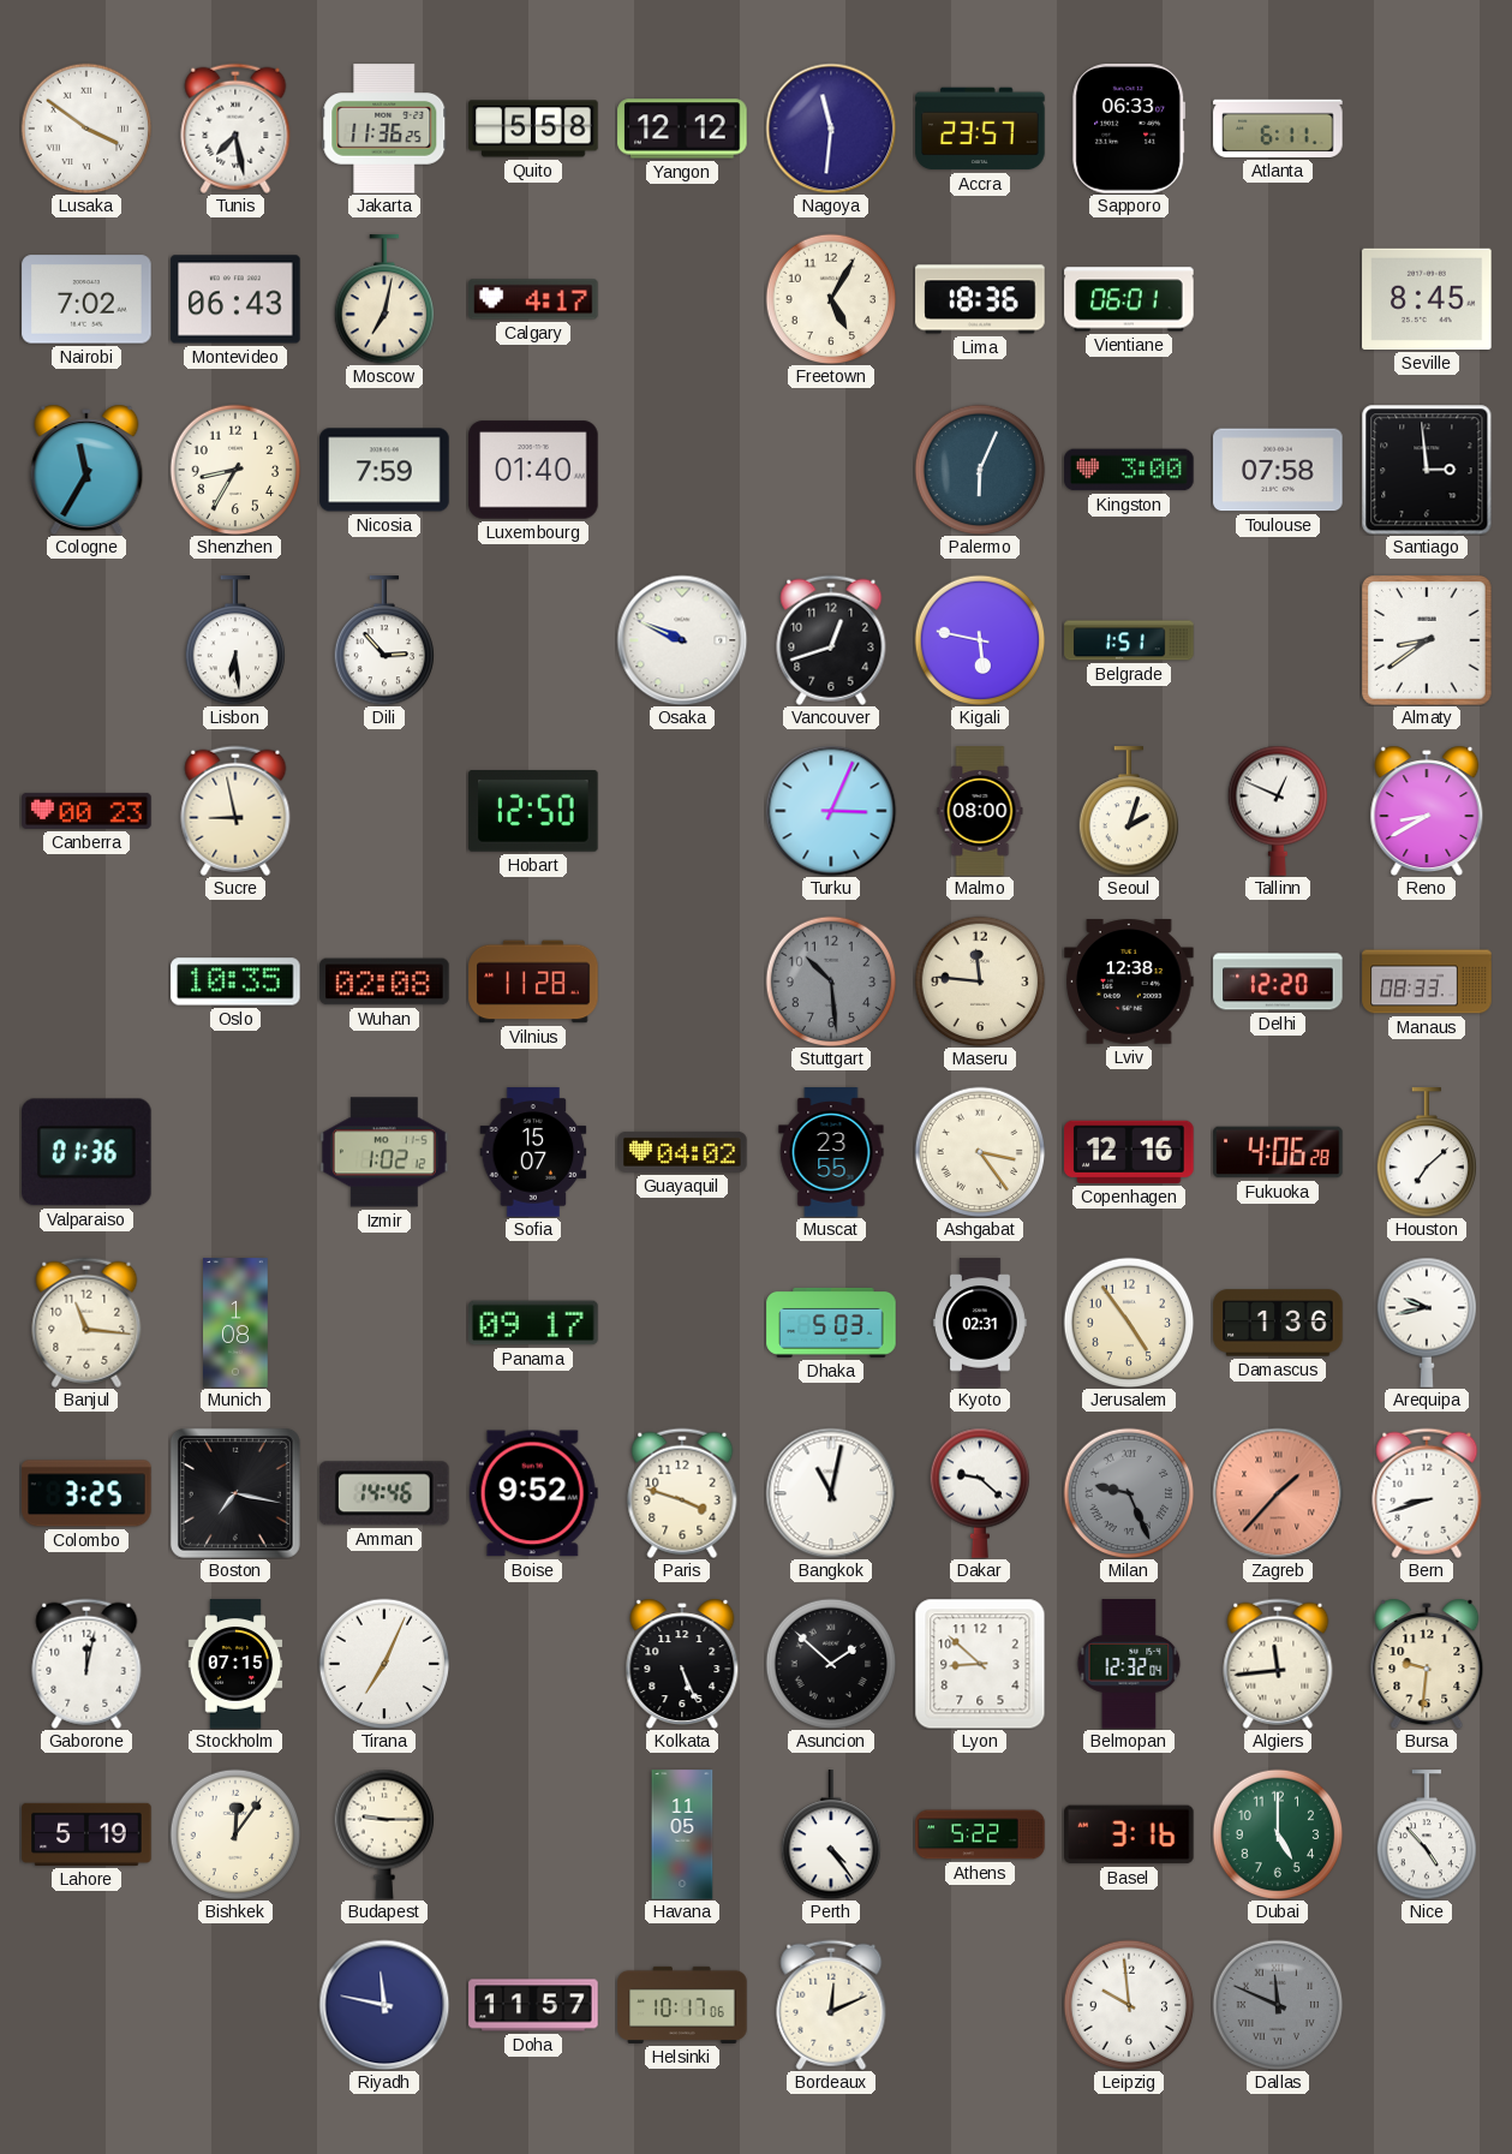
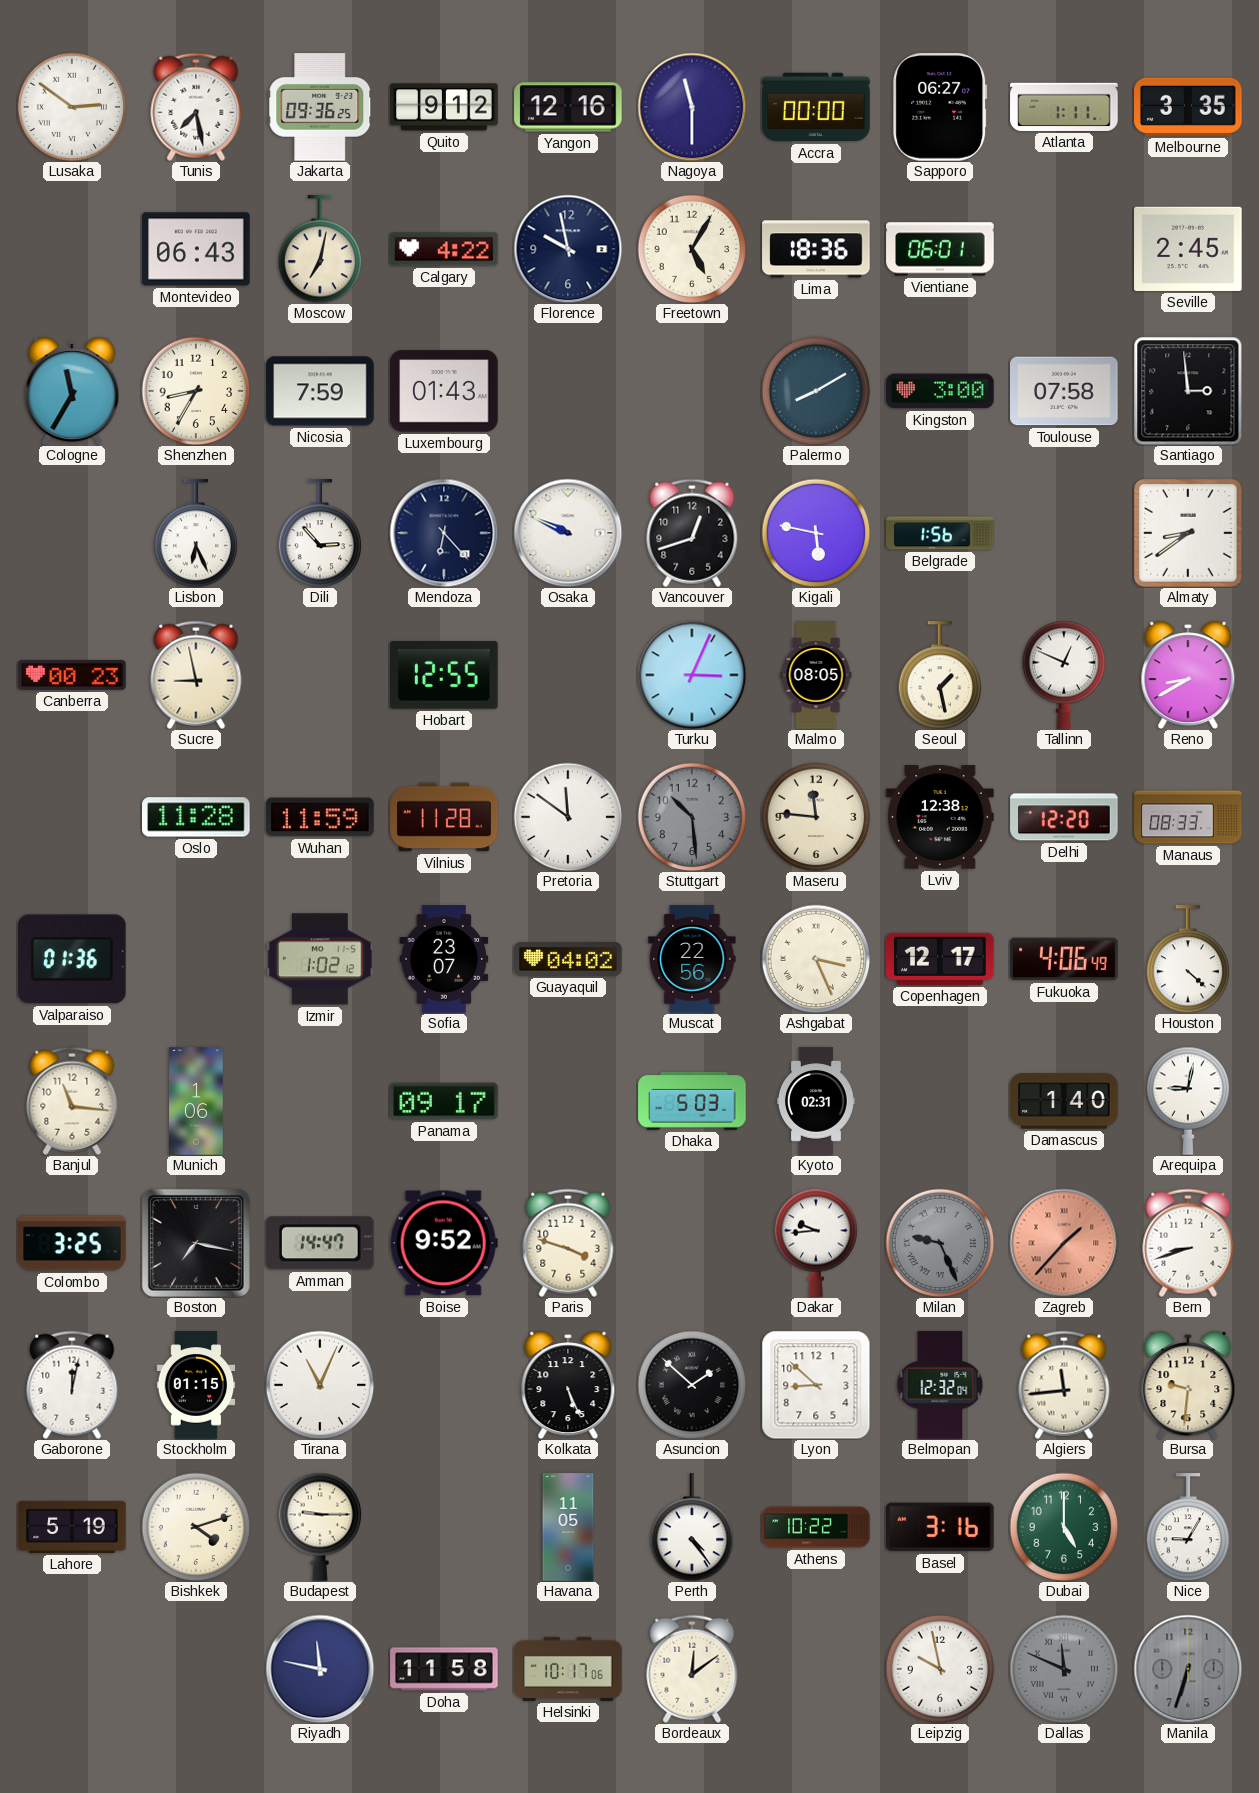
Lusaka: 3:51 -> 2:51
Jakarta: 11:36 -> 09:36
Quito: 5:58 -> 9:12
Yangon: 12:12 -> 12:16
Nagoya: 11:31 -> 11:30
Accra: 23:57 -> 00:00
Sapporo: 06:33 -> 06:27
Atlanta: 6:11 -> 1:11
Melbourne: none -> 3:35
Nairobi: 7:02 -> none
Calgary: 4:17 -> 4:22
Florence: none -> 9:58
Seville: 8:45 -> 2:45
Luxembourg: 01:40 -> 01:43
Palermo: 6:04 -> 8:10
Lisbon: 6:29 -> 6:26
Mendoza: none -> 6:23
Belgrade: 1:51 -> 1:56
Hobart: 12:50 -> 12:55
Malmo: 08:00 -> 08:05
Seoul: 2:03 -> 1:28
Oslo: 10:35 -> 11:28
Wuhan: 02:08 -> 11:59
Pretoria: none -> 11:51
Sofia: 15:07 -> 23:07
Muscat: 23:55 -> 22:56
Ashgabat: 3:24 -> 3:26
Copenhagen: 12:16 -> 12:17
Fukuoka: 4:06:28 -> 4:06:49
Houston: 7:08 -> 4:22
Munich: 1:08 -> 1:06
Jerusalem: 4:54 -> none
Damascus: 1:36 -> 1:40
Arequipa: 9:43 -> 9:02
Amman: 14:46 -> 14:47
Bangkok: 11:02 -> none
Dakar: 9:22 -> 9:44
Stockholm: 07:15 -> 01:15
Tirana: 7:04 -> 11:04
Bishkek: 12:06 -> 4:12
Athens: 5:22 -> 10:22
Nice: 4:53 -> 9:05
Doha: 11:57 -> 11:58
Bordeaux: 12:11 -> 12:09
Leipzig: 9:59 -> 9:58
Manila: none -> 6:33
